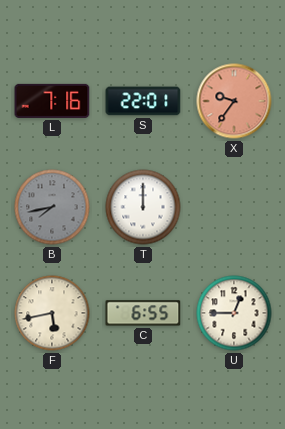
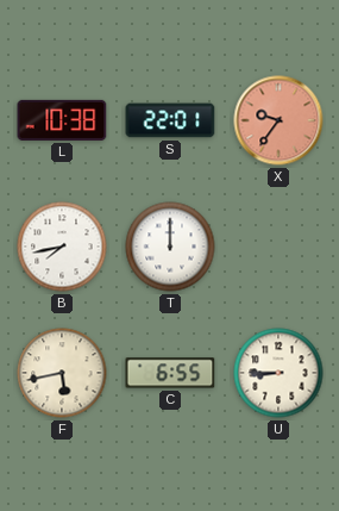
L: 7:16 -> 10:38
B dial: grey -> white
U: 12:45 -> 8:45
